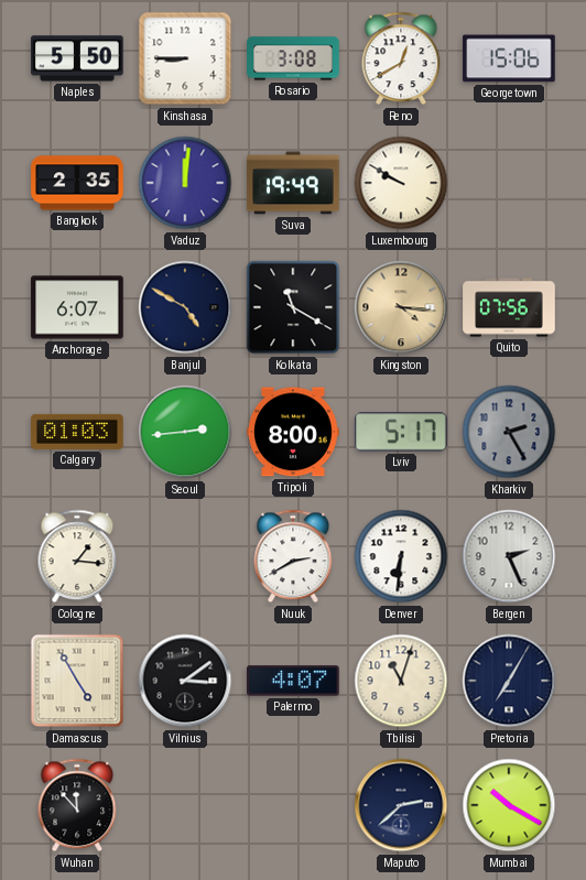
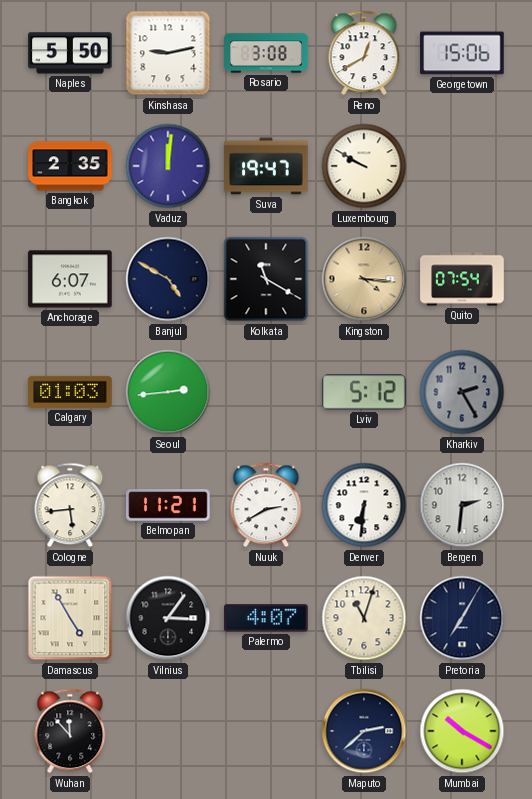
Kinshasa: 8:45 -> 9:13
Suva: 19:49 -> 19:47
Quito: 07:56 -> 07:54
Tripoli: 8:00 -> none
Lviv: 5:17 -> 5:12
Cologne: 1:16 -> 5:44
Belmopan: none -> 11:21
Bergen: 2:26 -> 2:31
Vilnius: 3:09 -> 3:06
